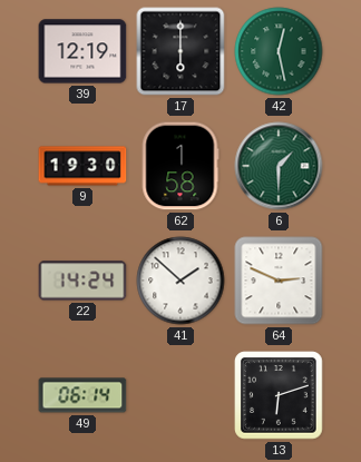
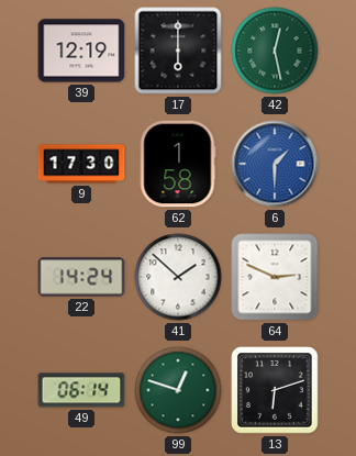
9: 19:30 -> 17:30
6 dial: green -> blue
99: none -> 12:48
